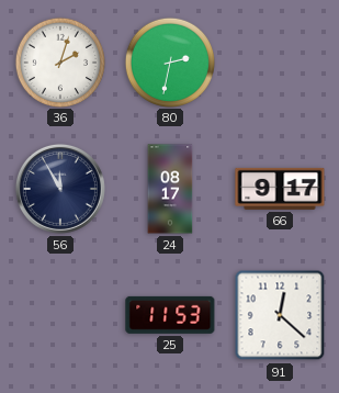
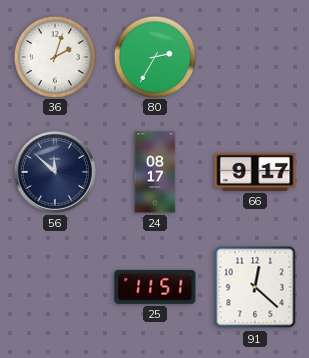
80: 2:32 -> 2:35
56: 11:55 -> 11:52
25: 11:53 -> 11:51
